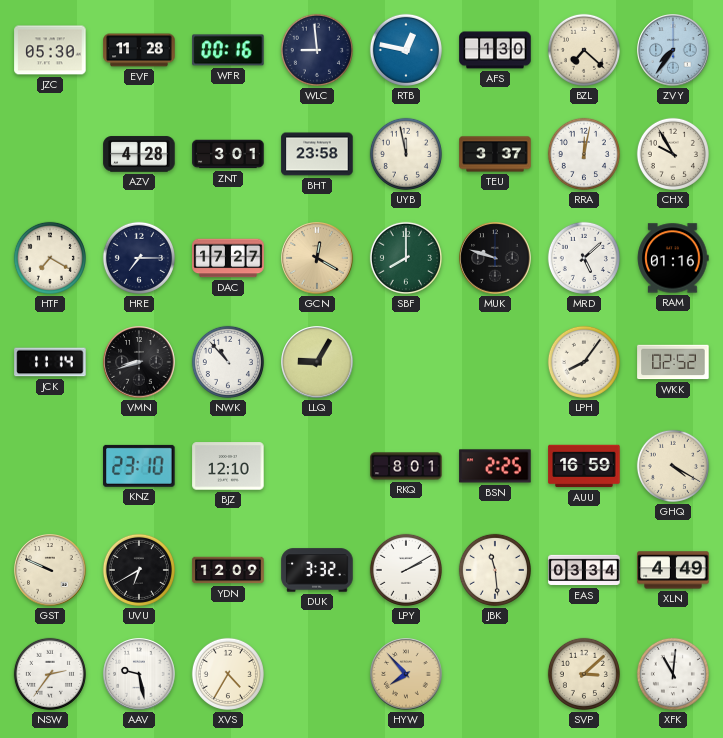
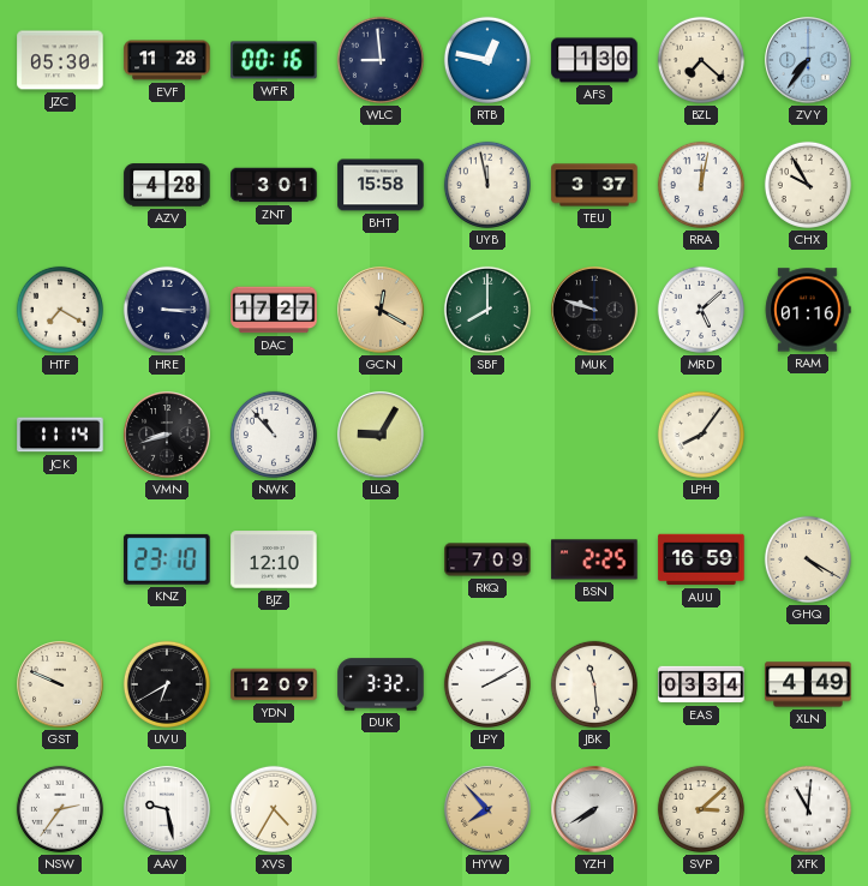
BHT: 23:58 -> 15:58
HRE: 7:15 -> 3:15
WKK: 02:52 -> none
RKQ: 8:01 -> 7:09
YZH: none -> 7:40
